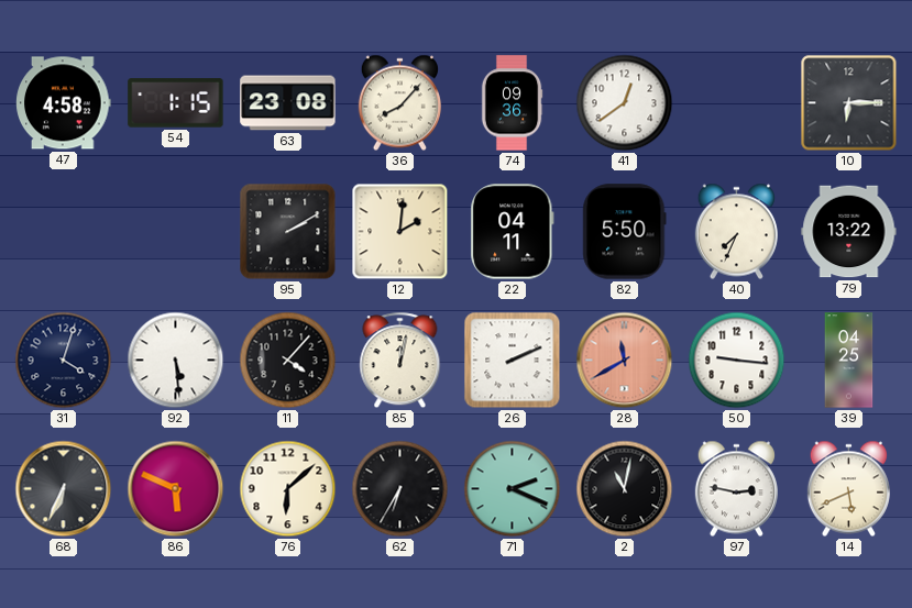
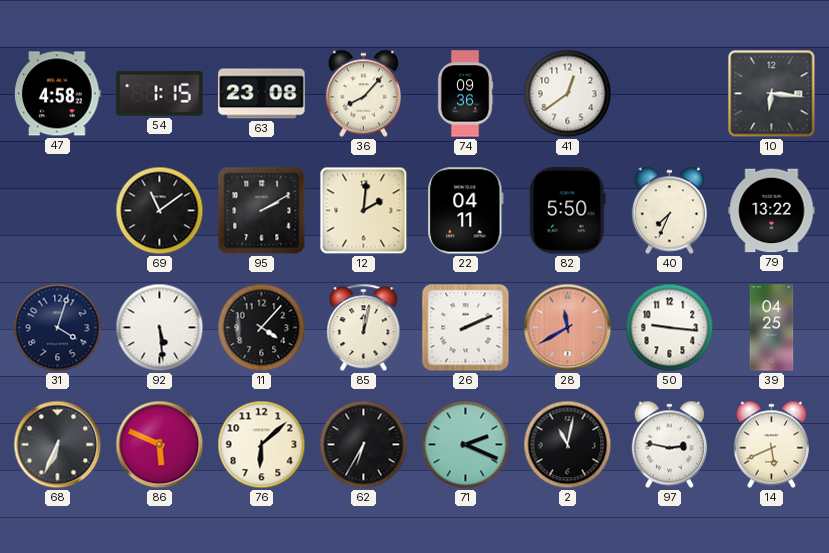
10: 6:15 -> 6:16
69: none -> 11:09
